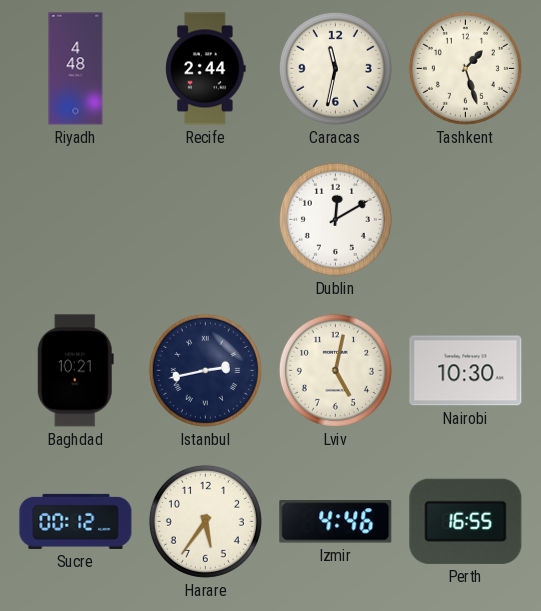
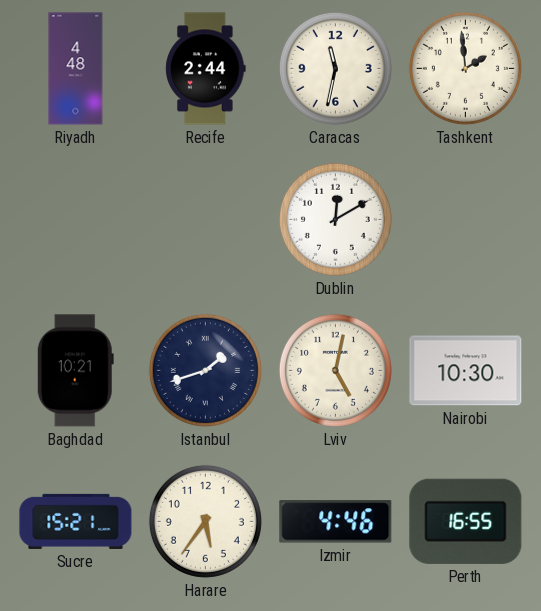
Tashkent: 1:27 -> 1:59
Istanbul: 2:43 -> 1:42
Sucre: 00:12 -> 15:21
